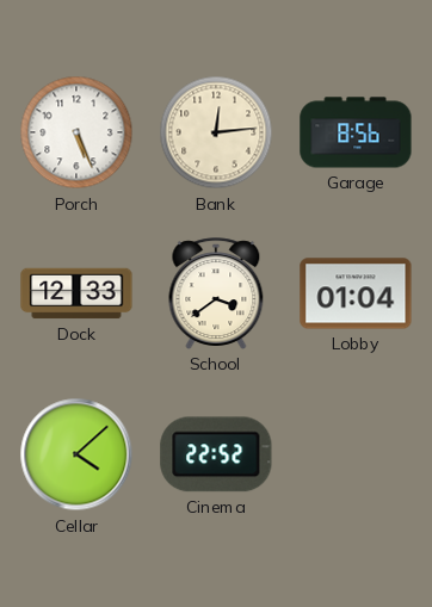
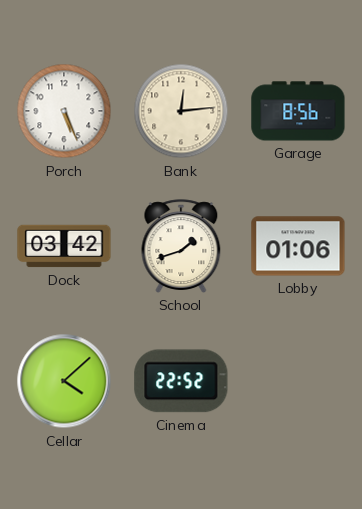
Dock: 12:33 -> 03:42
School: 3:39 -> 1:42
Lobby: 01:04 -> 01:06
